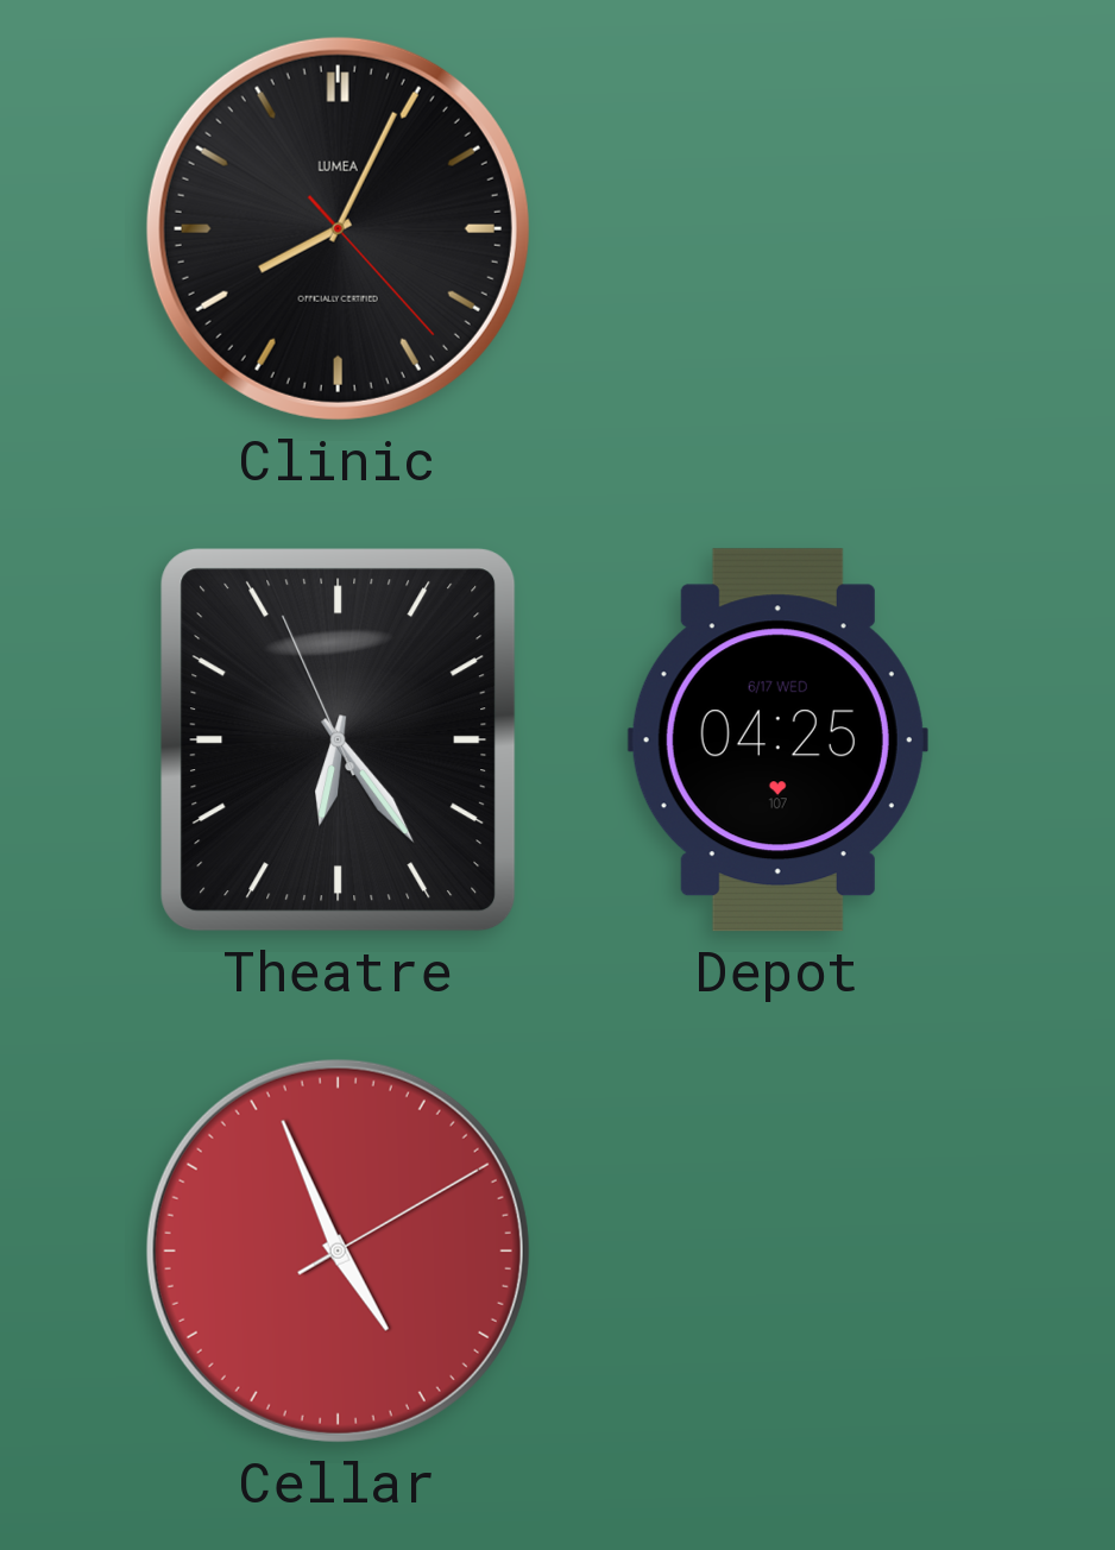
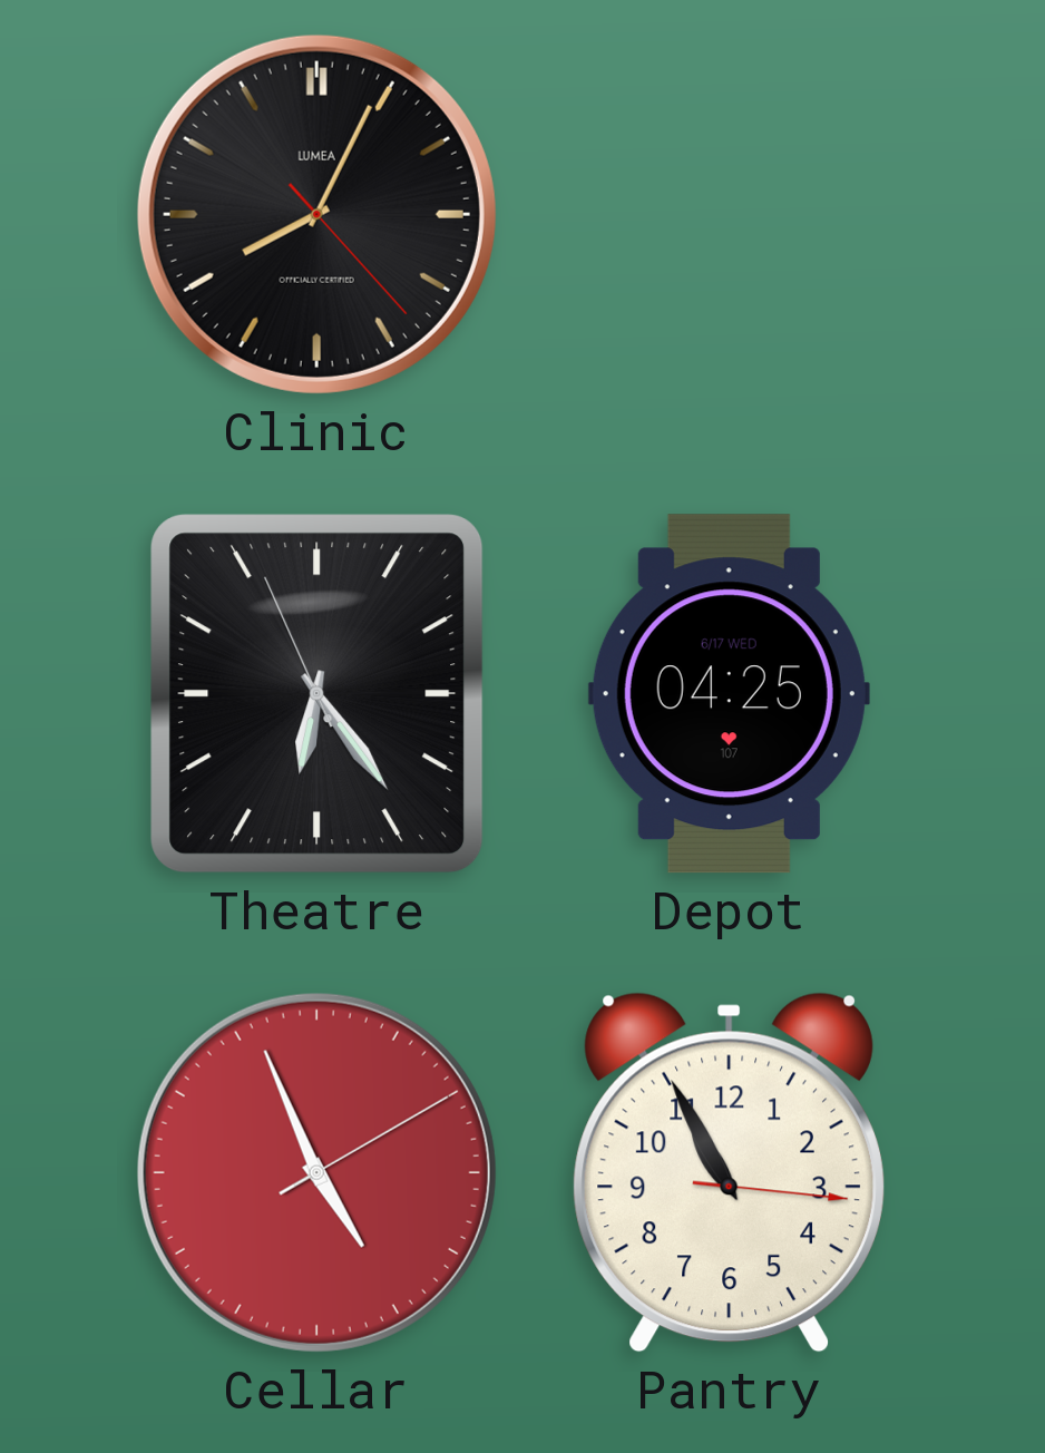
Pantry: none -> 10:55
